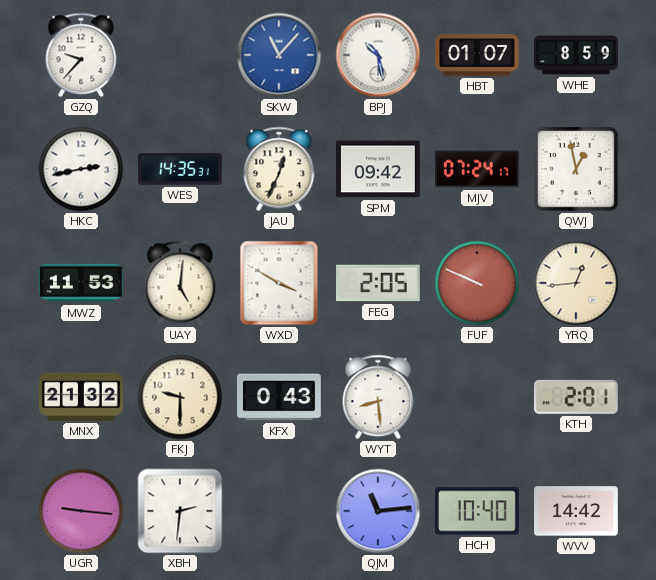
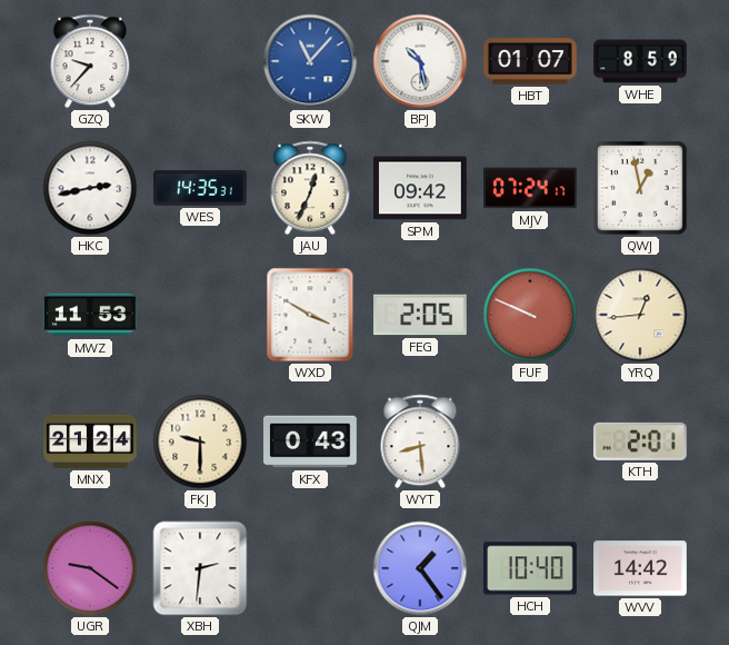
UAY: 5:01 -> none
MNX: 21:32 -> 21:24
UGR: 9:16 -> 9:21
QJM: 11:14 -> 1:24
